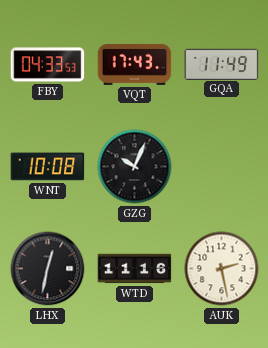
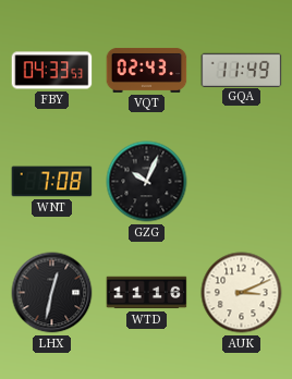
VQT: 17:43 -> 02:43
WNT: 10:08 -> 7:08
AUK: 2:28 -> 3:11
